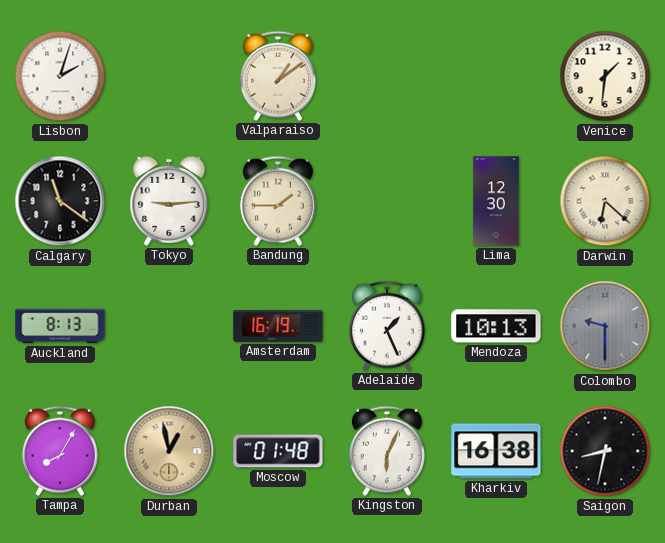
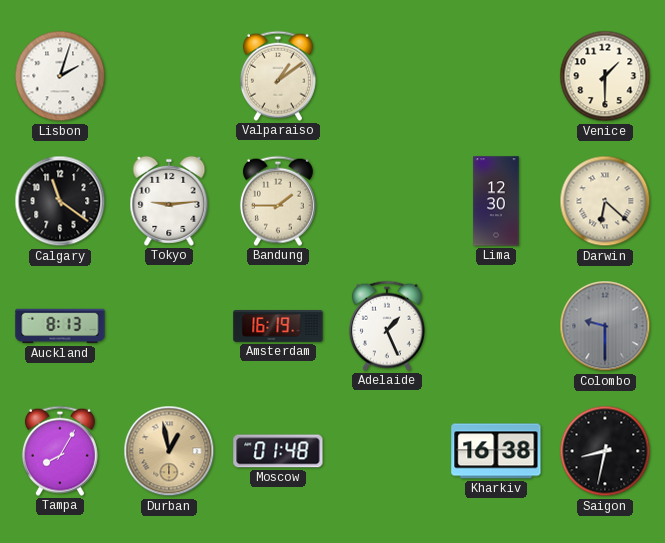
Venice: 1:31 -> 1:30
Mendoza: 10:13 -> none
Kingston: 6:04 -> none
